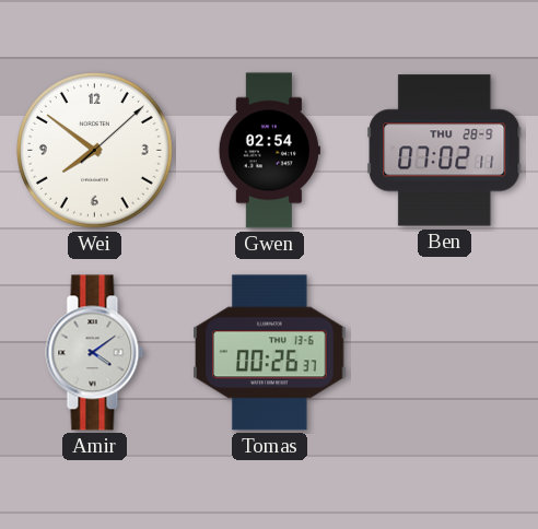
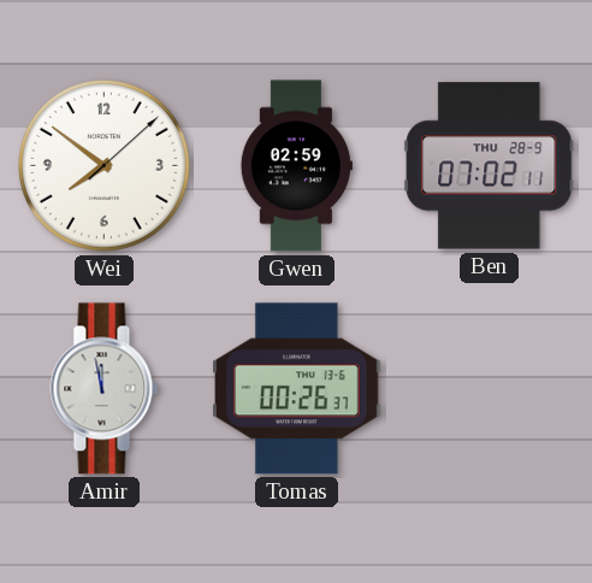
Gwen: 02:54 -> 02:59
Amir: 4:09 -> 11:58
